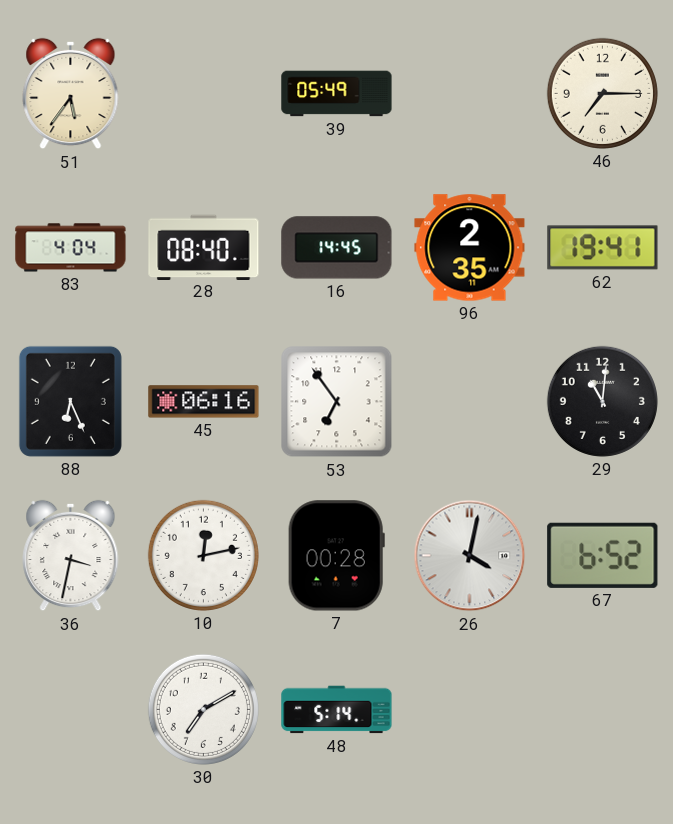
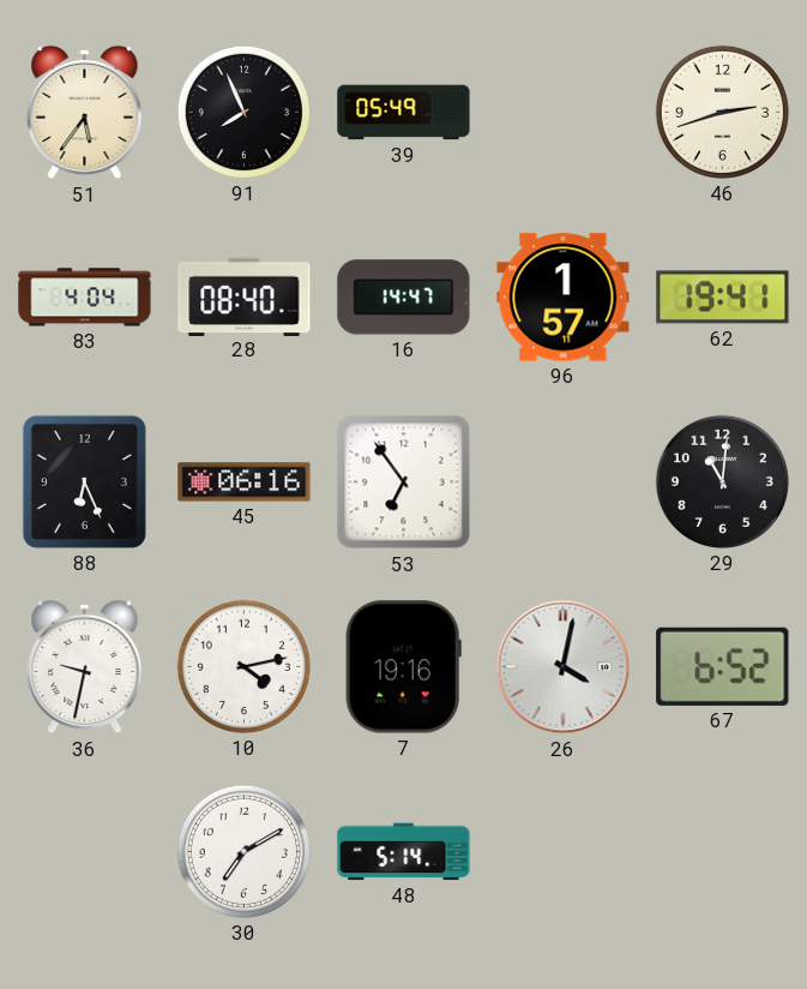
91: none -> 7:56
46: 7:15 -> 2:42
16: 14:45 -> 14:47
96: 2:35 -> 1:57
36: 3:32 -> 9:32
10: 12:13 -> 4:13
7: 00:28 -> 19:16
